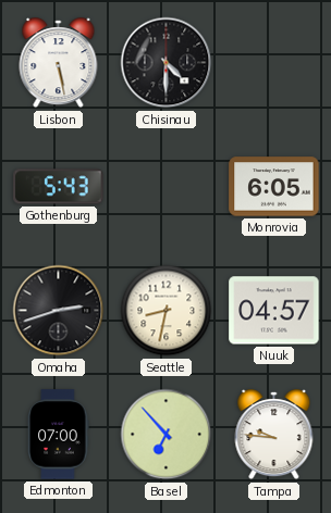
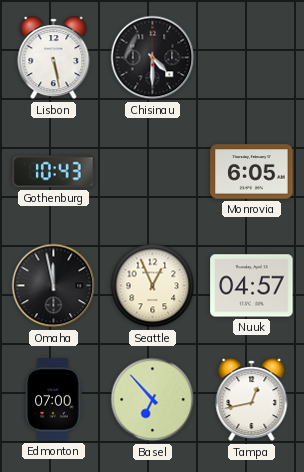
Gothenburg: 5:43 -> 10:43
Omaha: 2:42 -> 11:58
Seattle: 8:32 -> 12:56
Tampa: 9:46 -> 12:43
